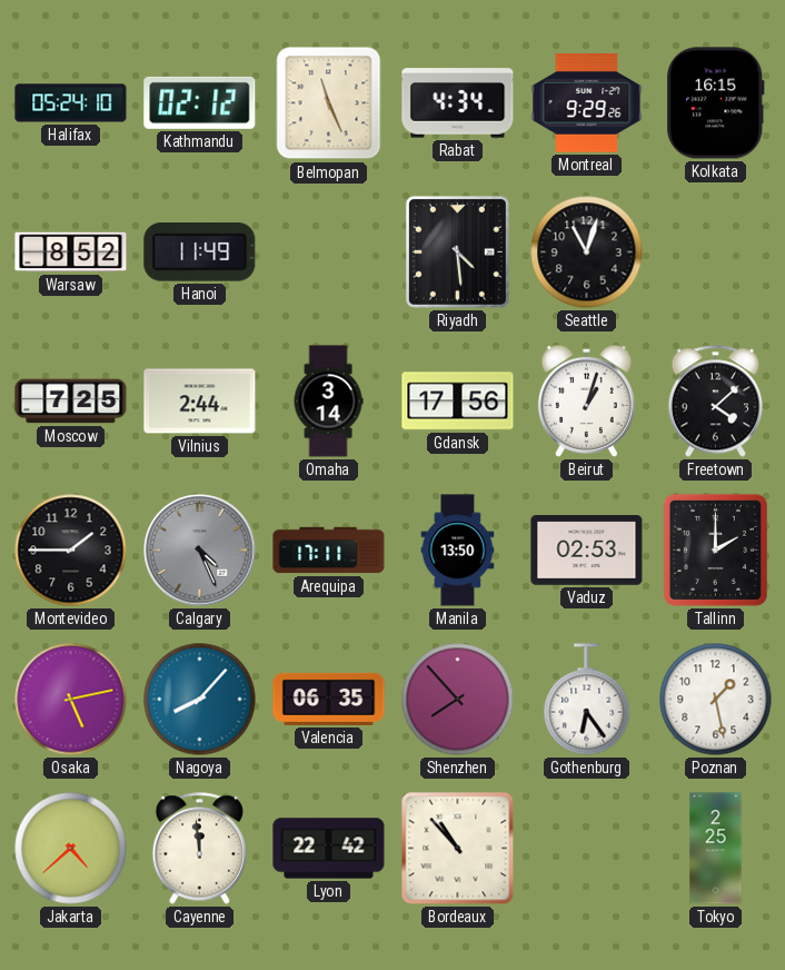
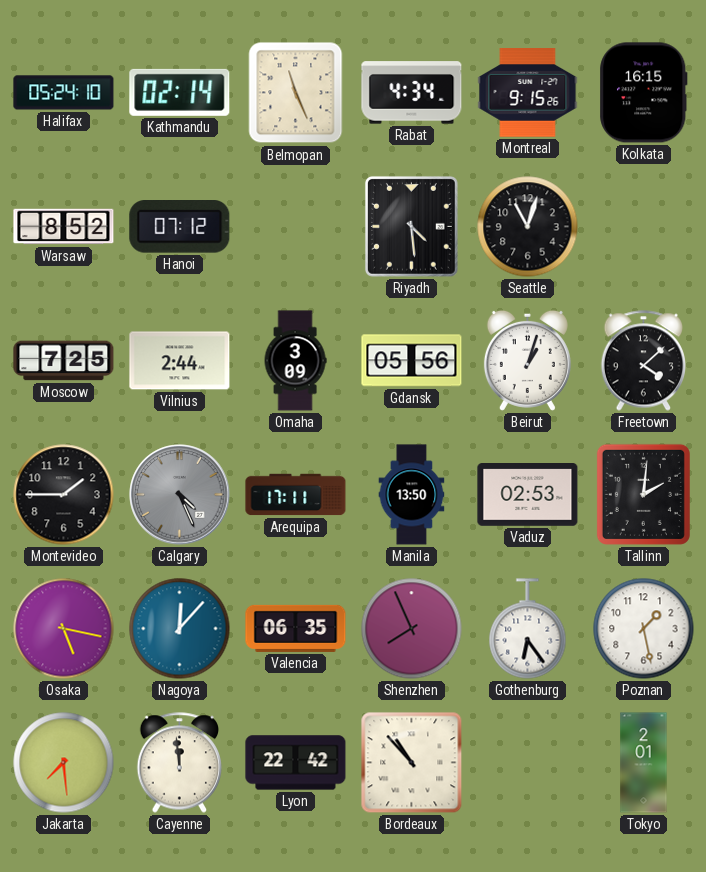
Kathmandu: 02:12 -> 02:14
Montreal: 9:29 -> 9:15
Hanoi: 11:49 -> 07:12
Omaha: 3:14 -> 3:09
Gdansk: 17:56 -> 05:56
Tallinn: 2:00 -> 2:01
Osaka: 5:13 -> 5:17
Nagoya: 8:07 -> 12:07
Shenzhen: 7:53 -> 7:56
Jakarta: 4:38 -> 7:29
Tokyo: 2:25 -> 2:01
